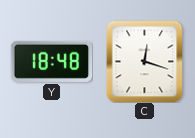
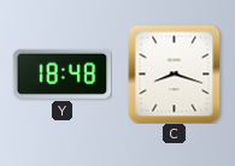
C: 12:18 -> 8:18
